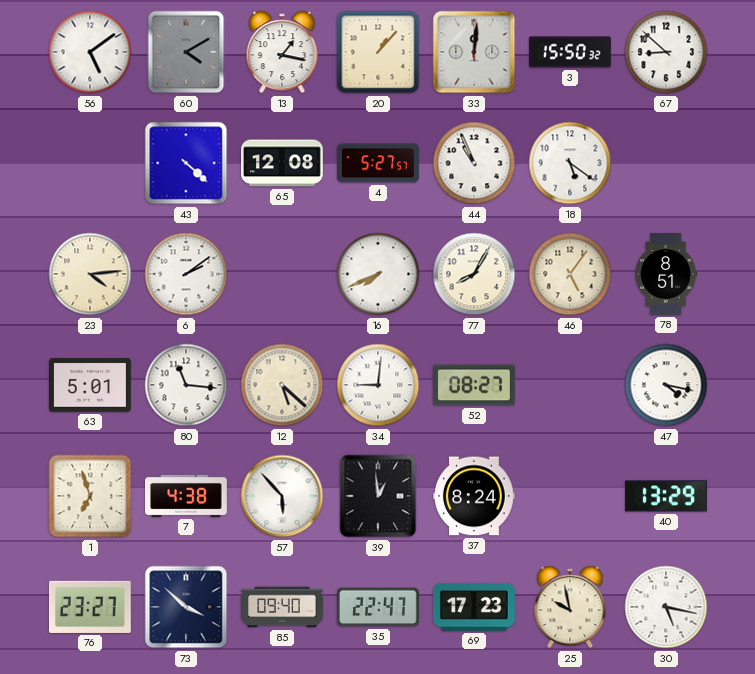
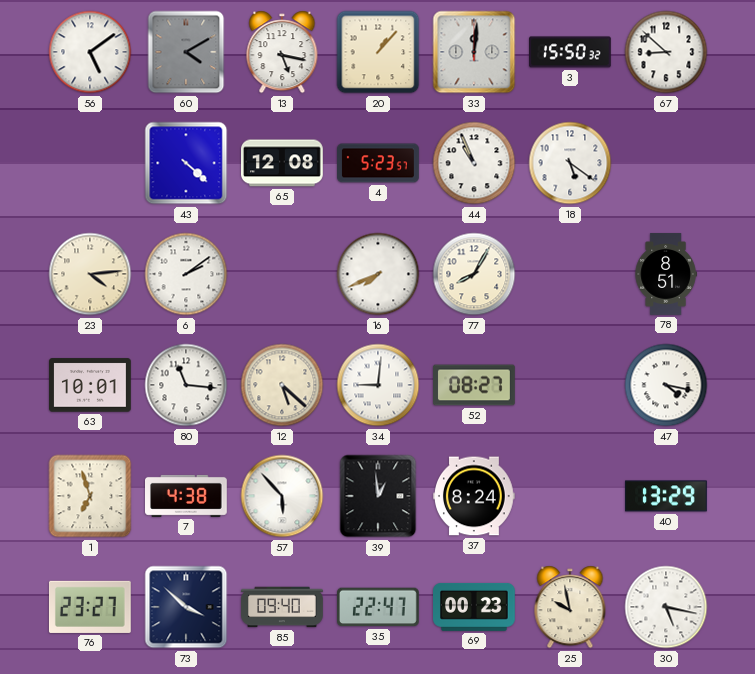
13: 1:17 -> 5:17
4: 5:27 -> 5:23
46: 5:06 -> none
63: 5:01 -> 10:01
69: 17:23 -> 00:23
